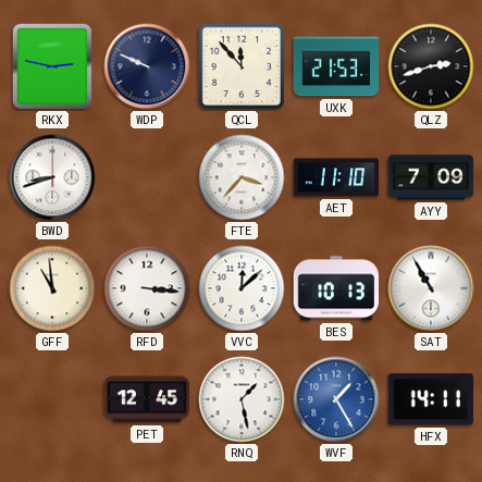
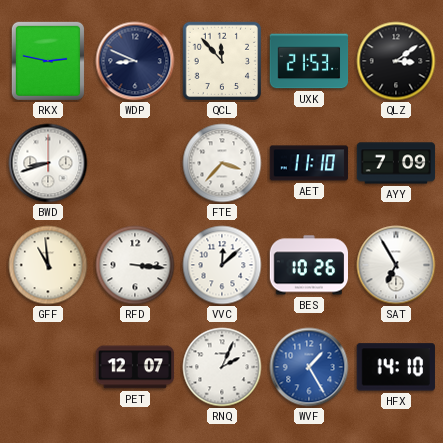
WDP: 9:49 -> 8:49
QLZ: 2:42 -> 3:09
BES: 10:13 -> 10:26
SAT: 10:55 -> 6:55
PET: 12:45 -> 12:07
RNQ: 1:28 -> 2:04
HFX: 14:11 -> 14:10
